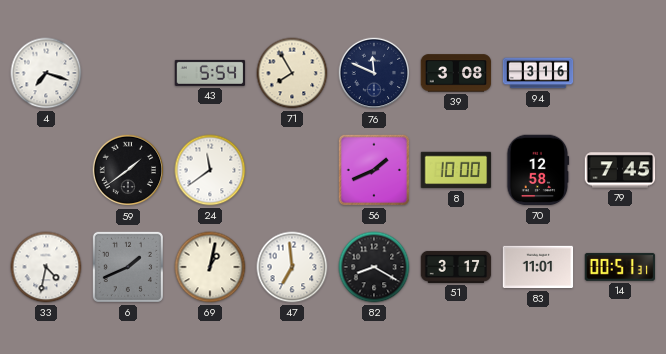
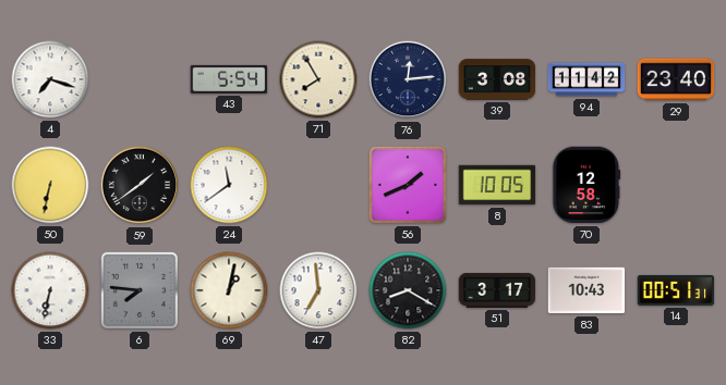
76: 11:49 -> 12:14
94: 3:16 -> 11:42
29: none -> 23:40
50: none -> 6:32
8: 10:00 -> 10:05
79: 7:45 -> none
33: 4:32 -> 6:32
6: 1:41 -> 7:46
83: 11:01 -> 10:43
